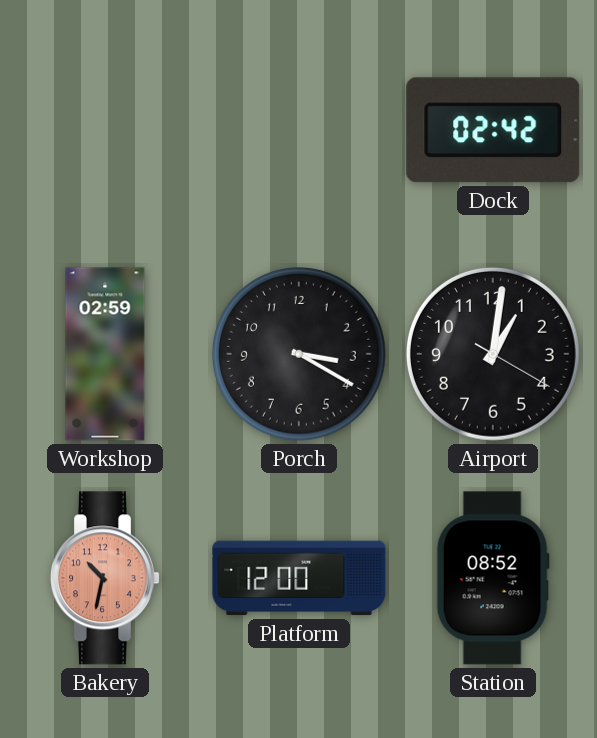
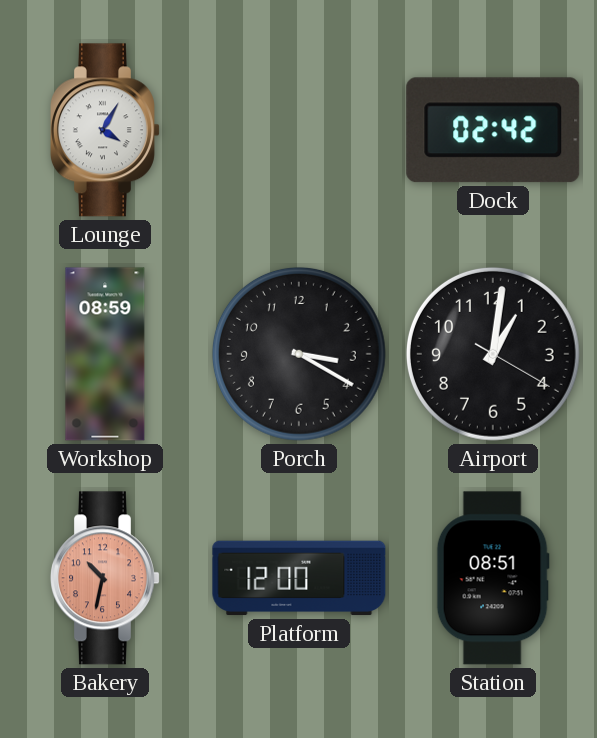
Lounge: none -> 4:05
Workshop: 02:59 -> 08:59
Station: 08:52 -> 08:51
